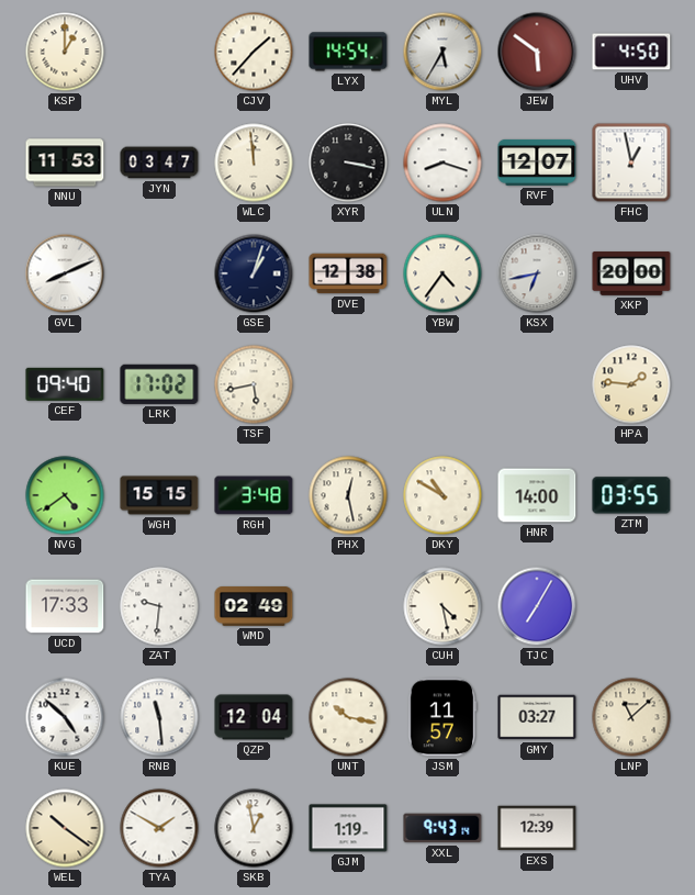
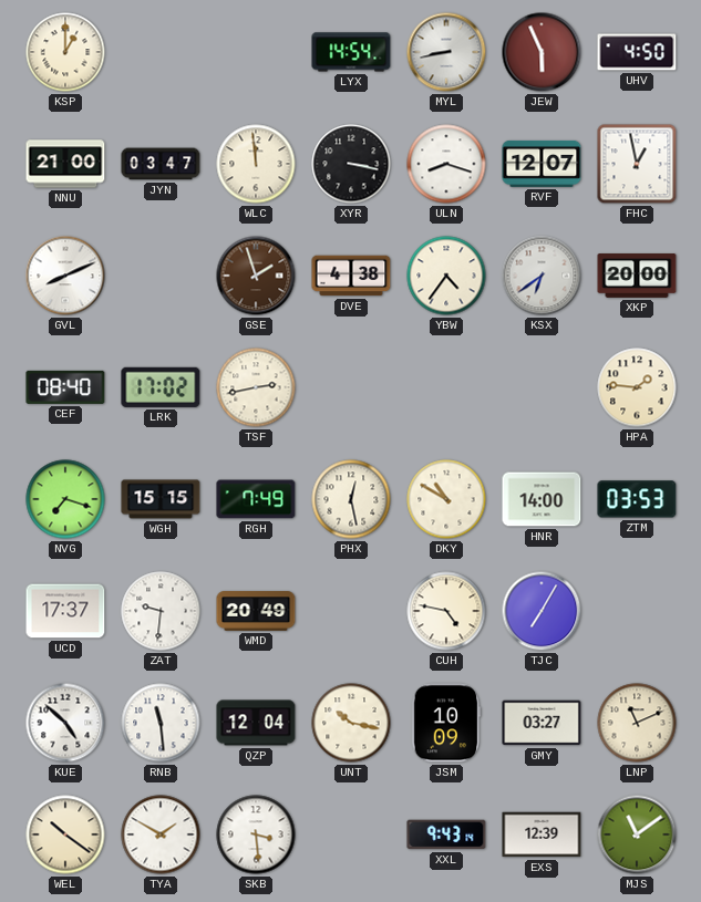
CJV: 1:37 -> none
MYL: 5:35 -> 8:43
JEW: 5:51 -> 5:56
NNU: 11:53 -> 21:00
GSE: 1:03 -> 1:57
GSE dial: navy -> brown
DVE: 12:38 -> 4:38
KSX: 6:43 -> 6:39
CEF: 09:40 -> 08:40
TSF: 5:43 -> 2:43
NVG: 4:39 -> 7:18
RGH: 3:48 -> 7:49
ZTM: 03:55 -> 03:53
UCD: 17:33 -> 17:37
WMD: 02:49 -> 20:49
CUH: 4:28 -> 4:47
JSM: 11:57 -> 10:09
LNP: 11:08 -> 11:11
SKB: 12:58 -> 3:29
GJM: 1:19 -> none
MJS: none -> 11:09
